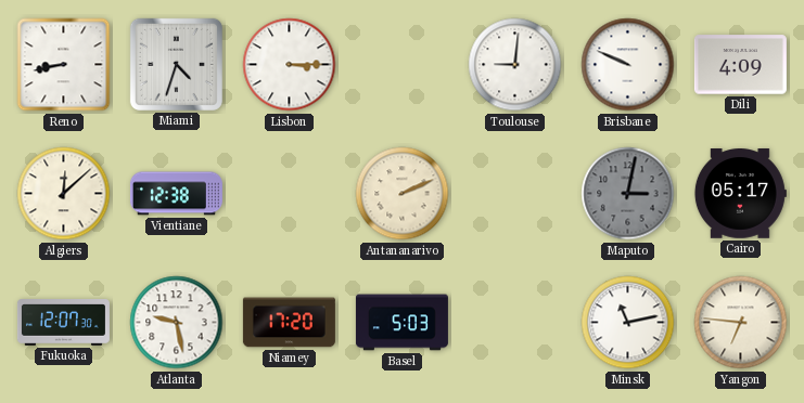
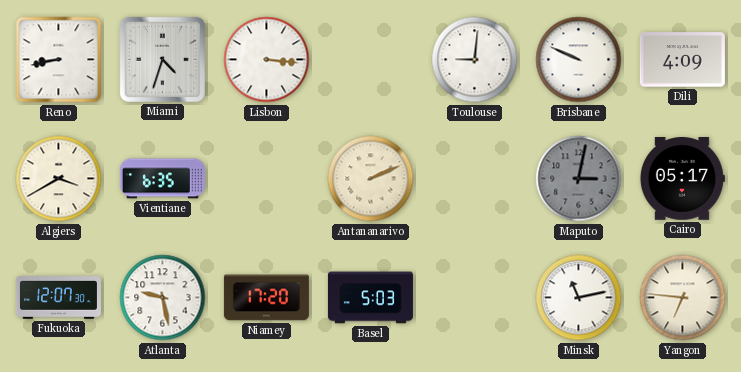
Lisbon: 3:15 -> 3:16
Algiers: 12:08 -> 3:40
Vientiane: 12:38 -> 6:35
